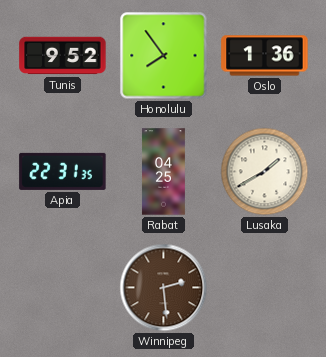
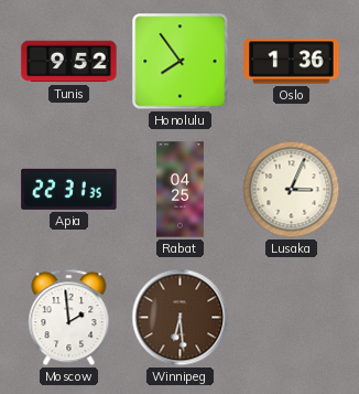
Lusaka: 1:40 -> 3:04
Moscow: none -> 1:59
Winnipeg: 2:29 -> 6:29
